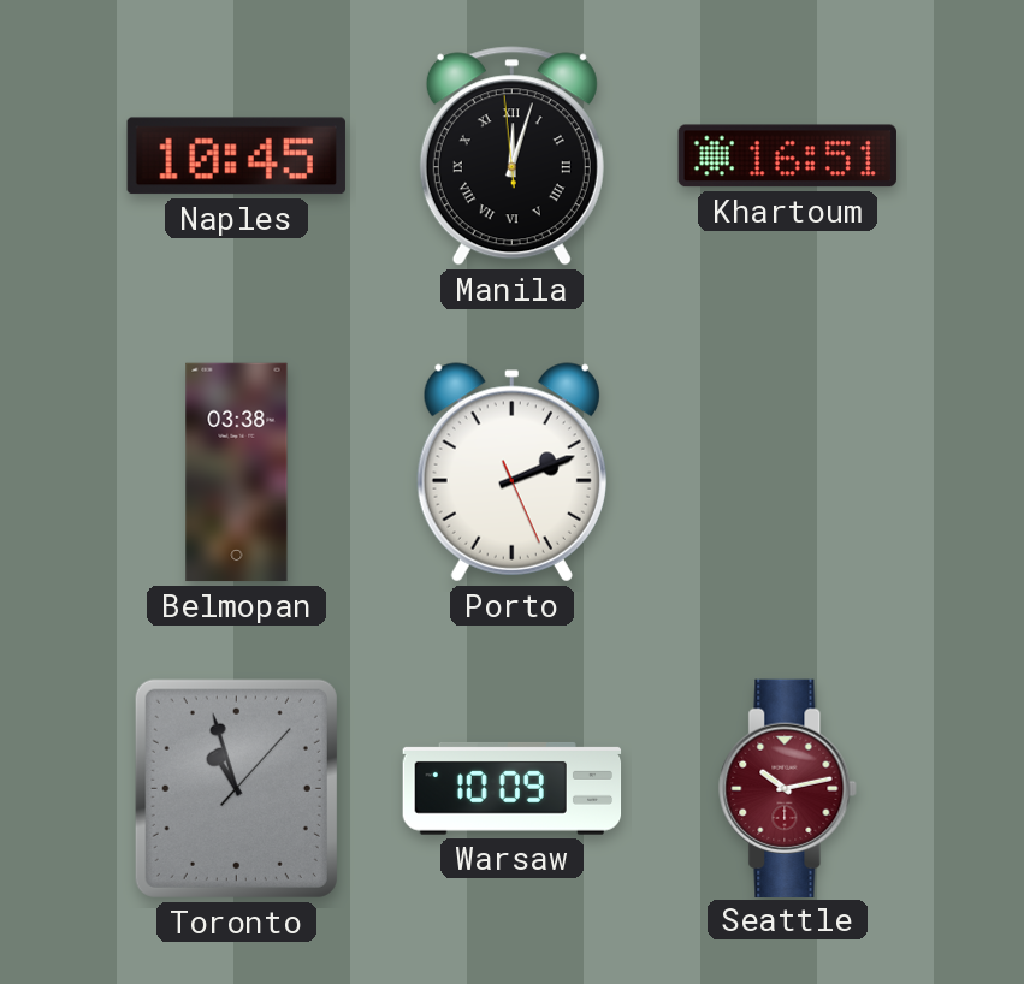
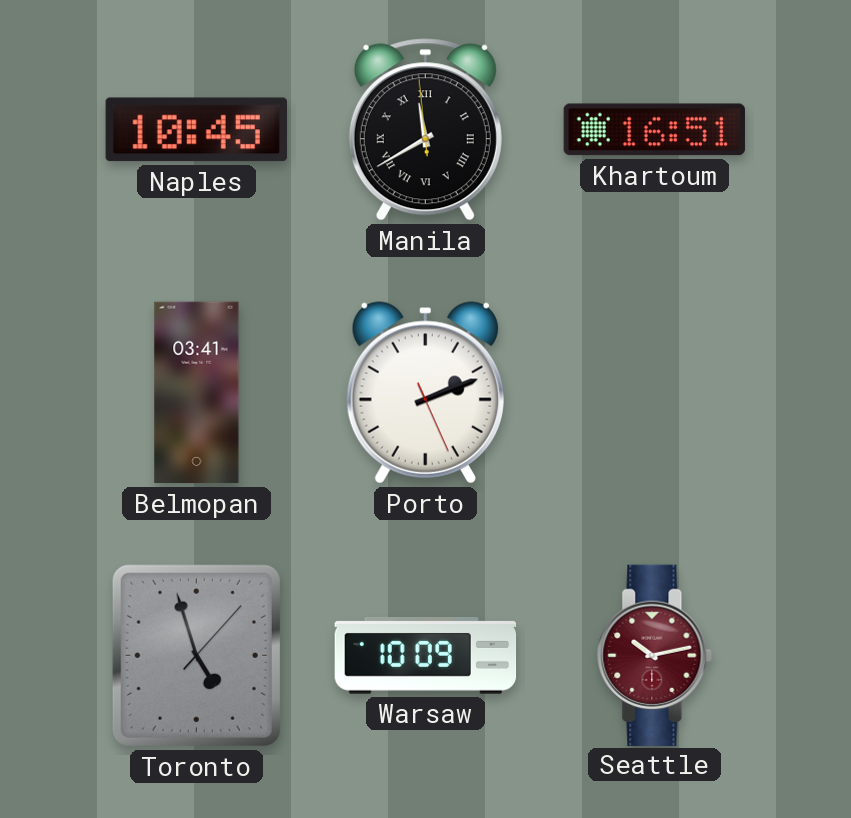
Manila: 12:02 -> 11:39
Belmopan: 03:38 -> 03:41
Toronto: 10:57 -> 4:57
